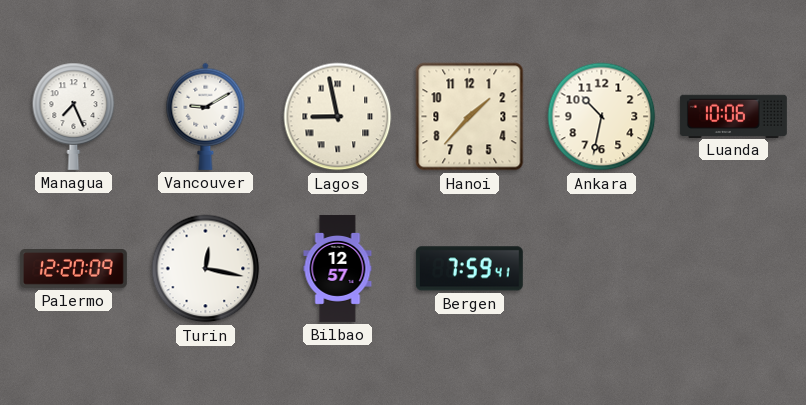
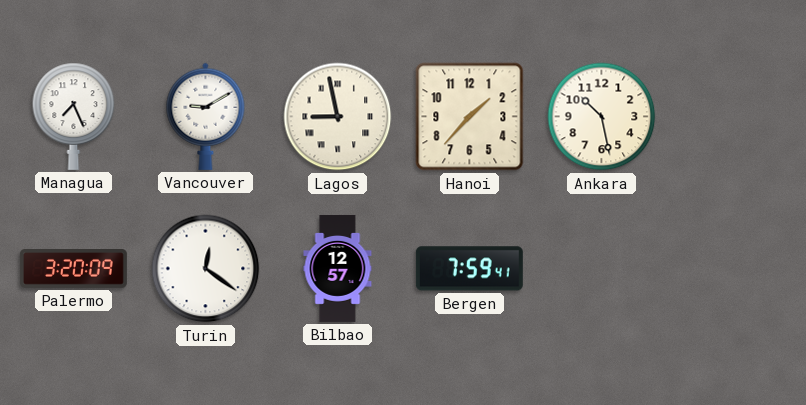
Ankara: 10:32 -> 10:28
Luanda: 10:06 -> none
Palermo: 12:20 -> 3:20
Turin: 12:17 -> 12:21
